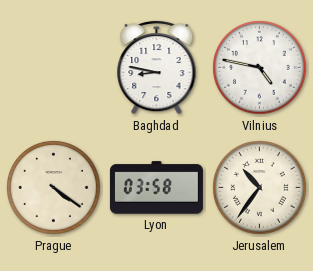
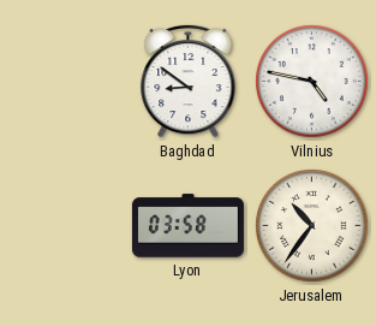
Baghdad: 8:47 -> 8:51
Prague: 4:21 -> none
